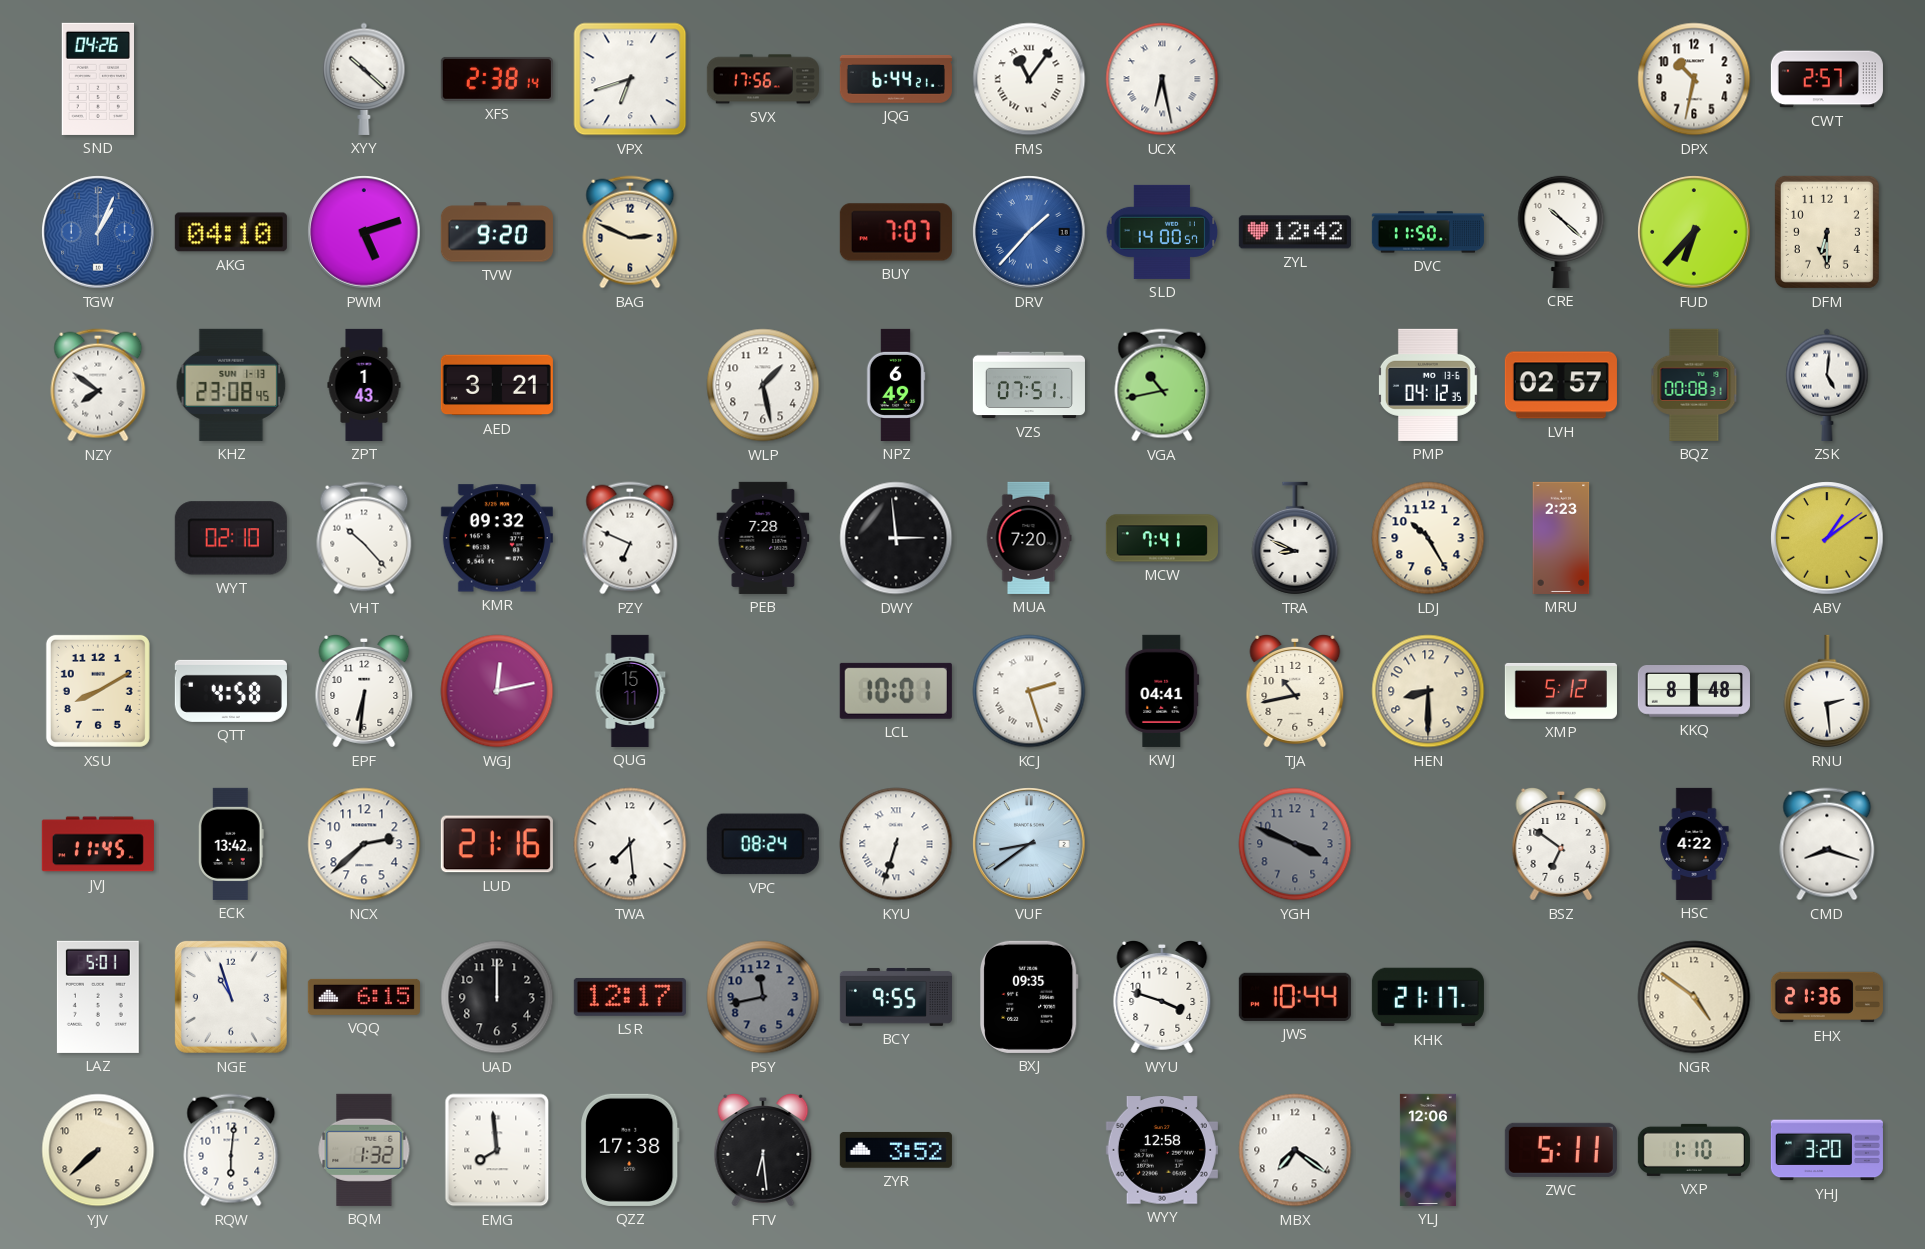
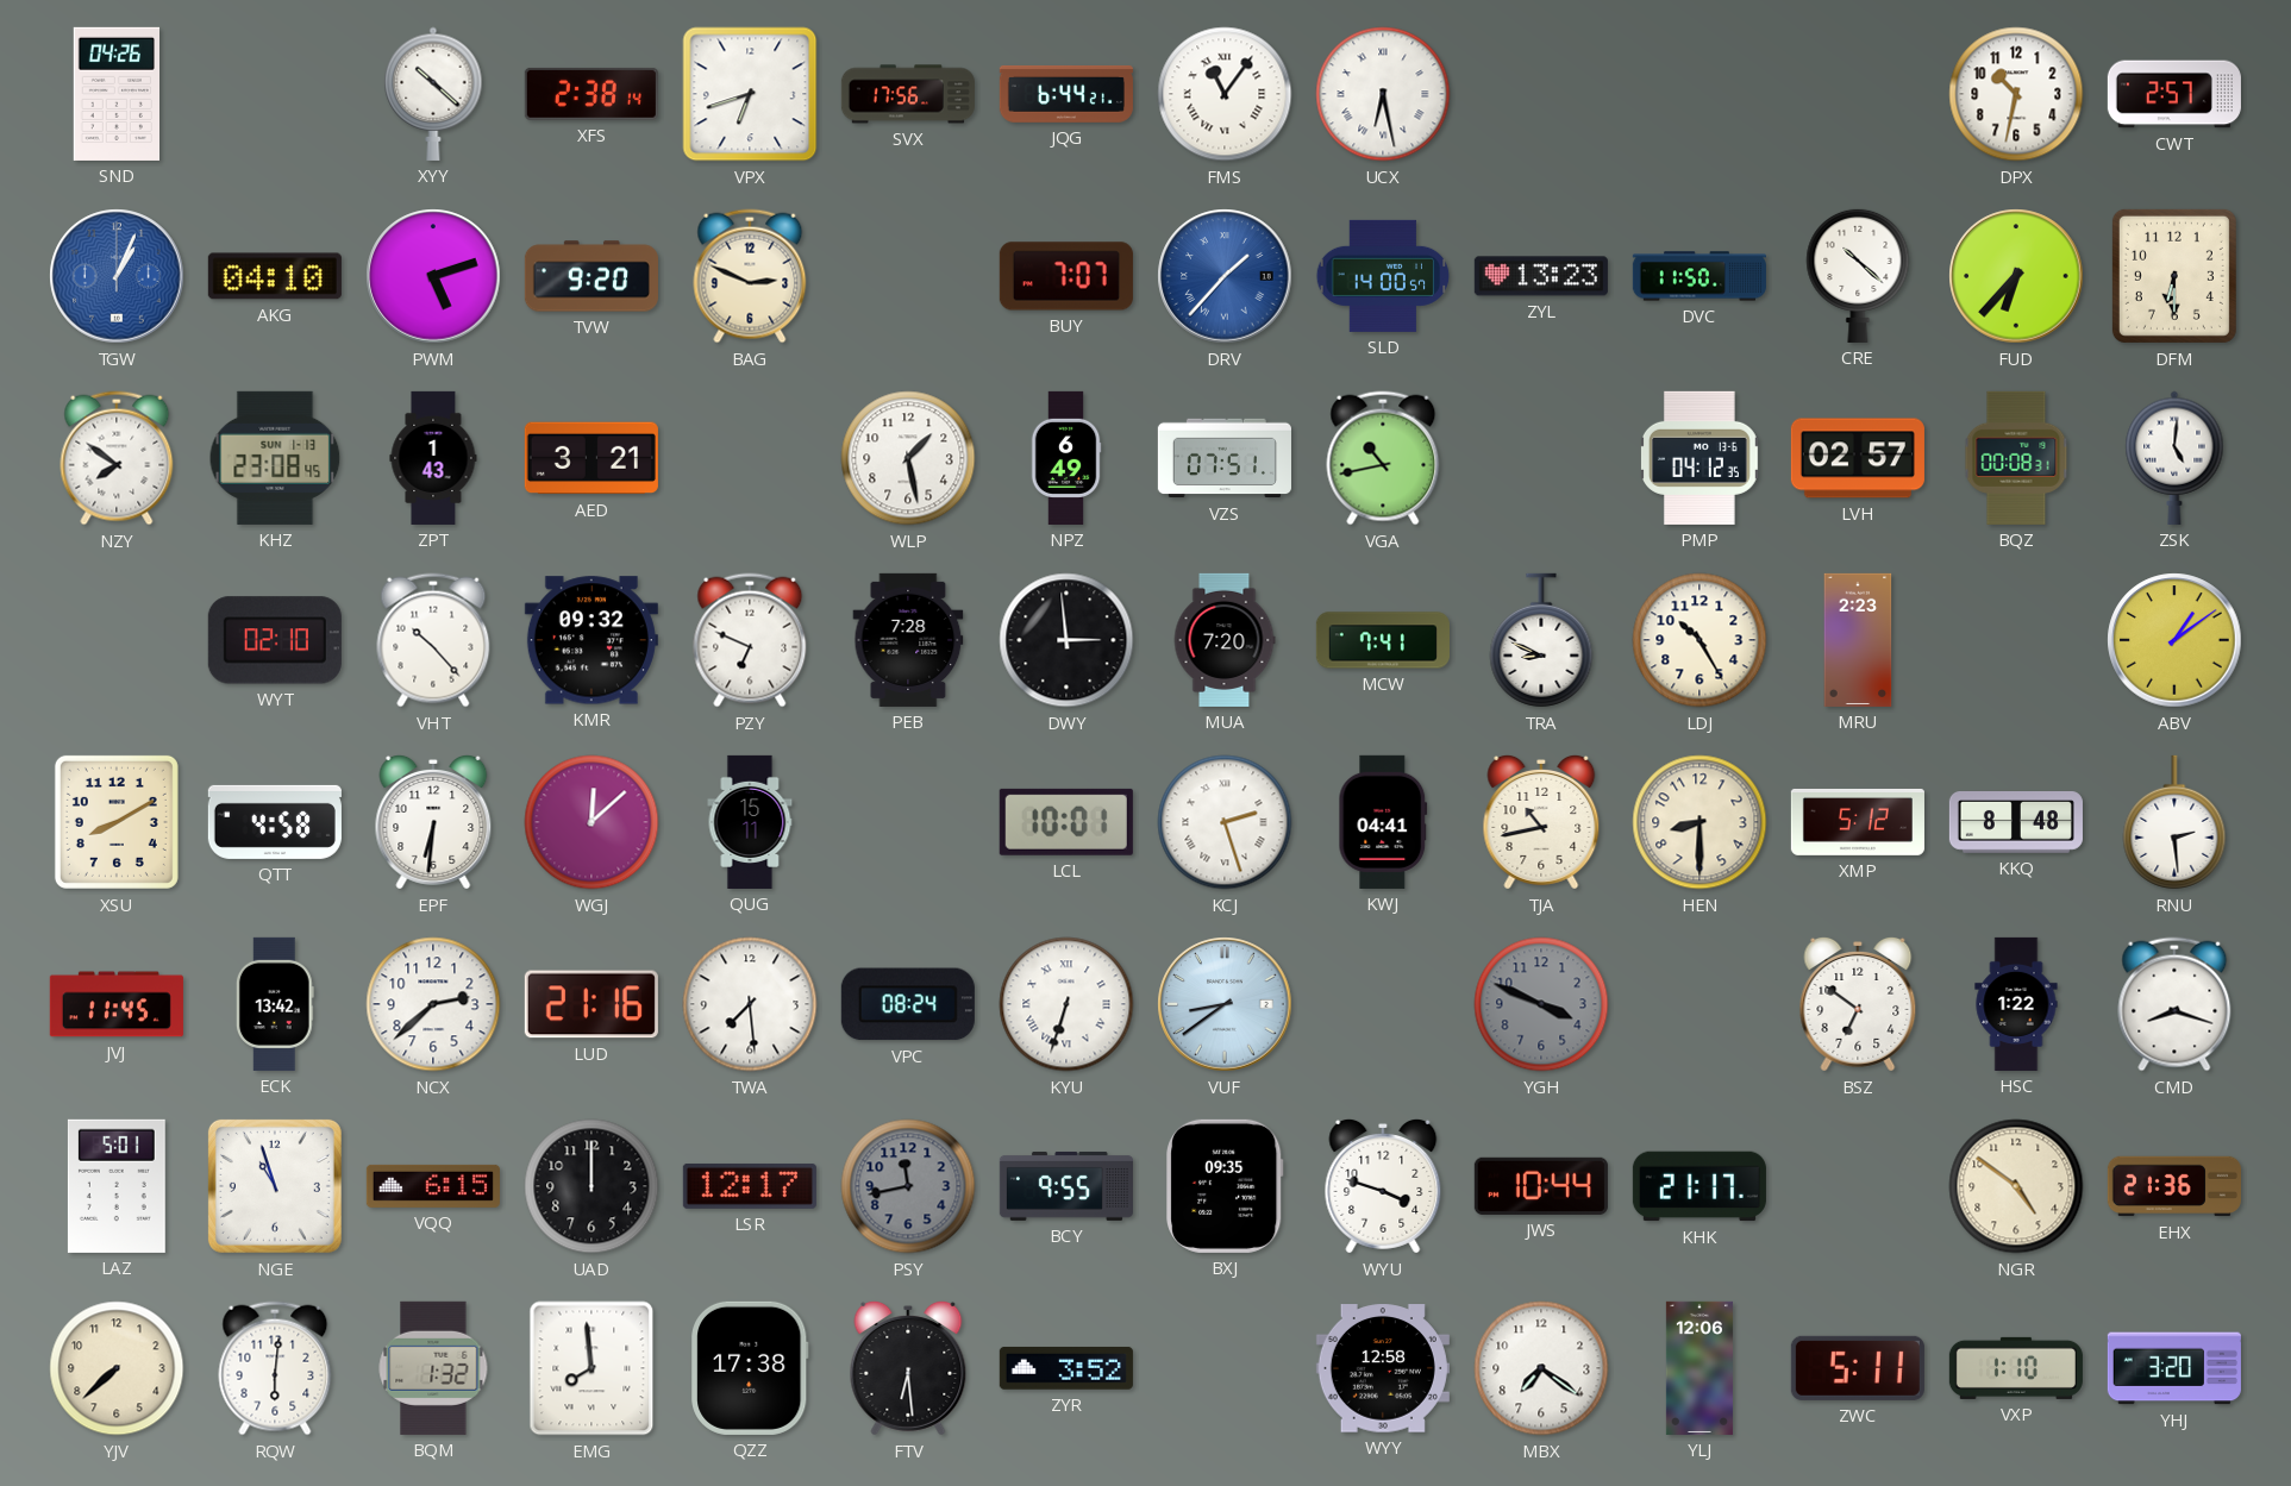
ZYL: 12:42 -> 13:23
WGJ: 12:13 -> 12:08
HSC: 4:22 -> 1:22
